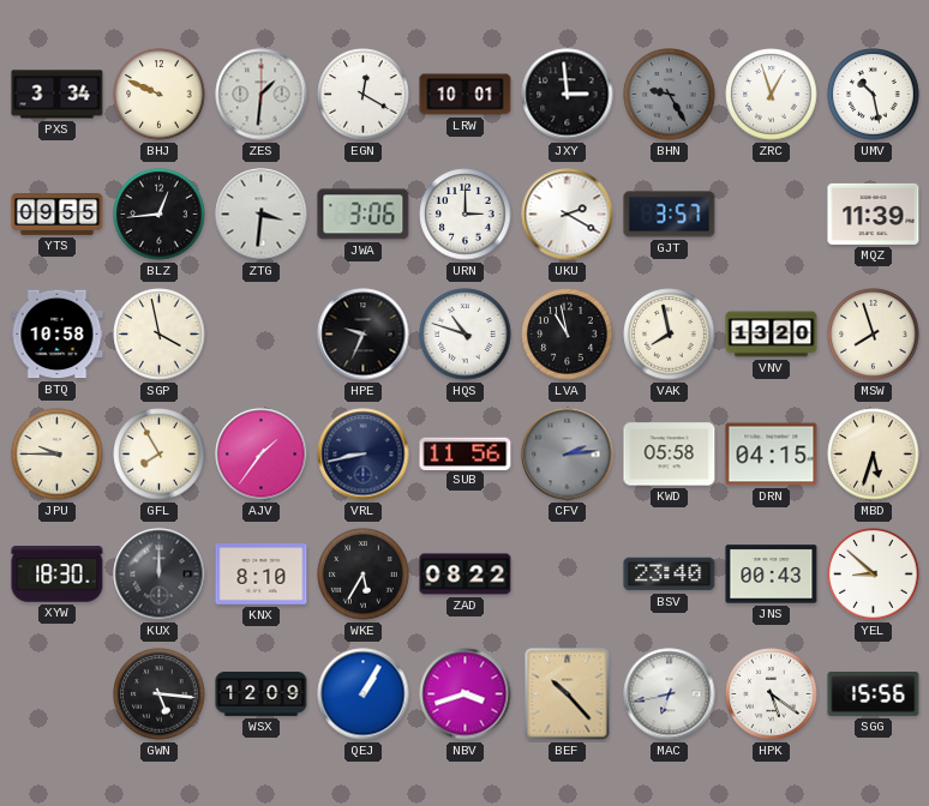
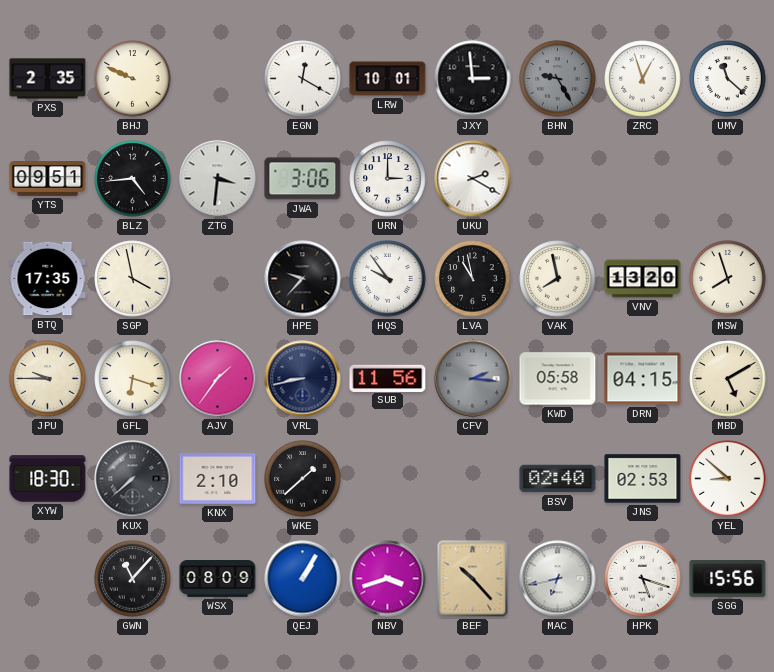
PXS: 3:34 -> 2:35
ZES: 1:31 -> none
UMV: 10:28 -> 11:22
YTS: 09:55 -> 09:51
BLZ: 12:44 -> 4:44
GJT: 3:57 -> none
MQZ: 11:39 -> none
BTQ: 10:58 -> 17:35
HPE: 9:34 -> 9:37
HQS: 10:48 -> 9:54
GFL: 7:55 -> 6:18
CFV: 2:14 -> 2:16
MBD: 5:33 -> 5:10
KUX: 12:00 -> 7:38
KNX: 8:10 -> 2:10
WKE: 5:35 -> 1:38
ZAD: 08:22 -> none
BSV: 23:40 -> 02:40
JNS: 00:43 -> 02:53
GWN: 5:16 -> 11:07
WSX: 12:09 -> 08:09
HPK: 5:21 -> 5:18
